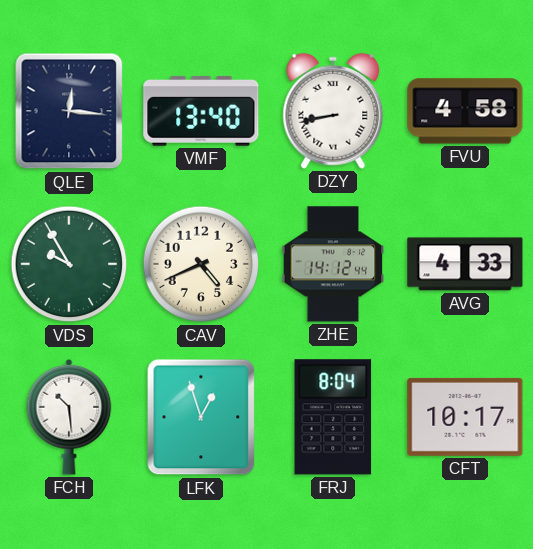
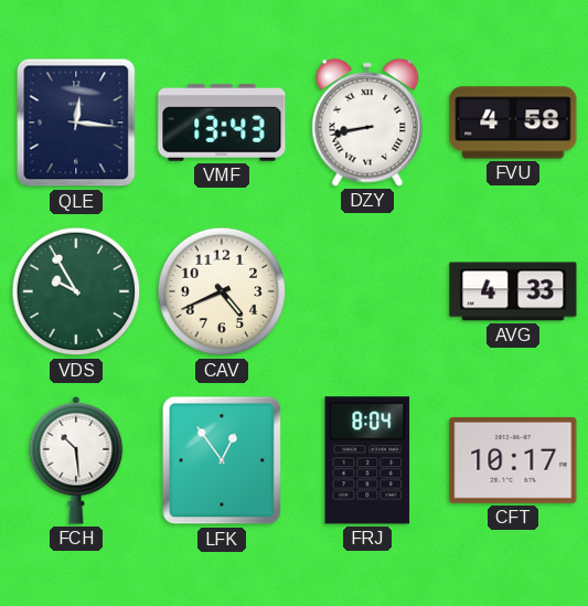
VMF: 13:40 -> 13:43
ZHE: 14:12 -> none
LFK: 12:57 -> 12:54
